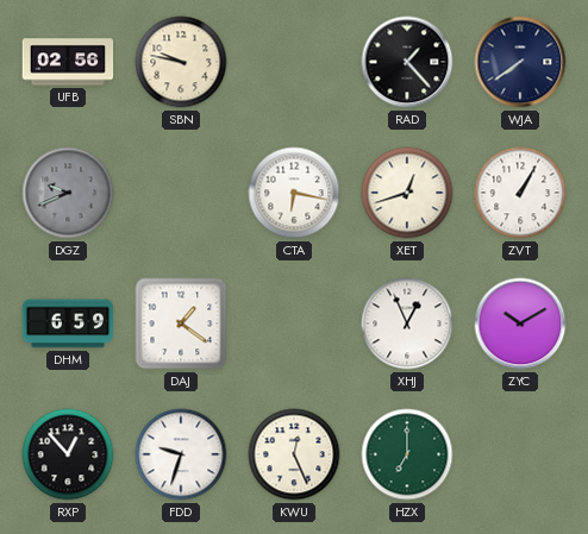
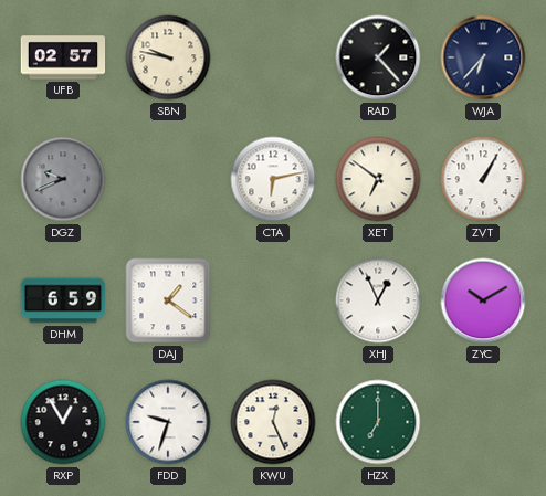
UFB: 02:56 -> 02:57
WJA: 7:39 -> 6:37
CTA: 6:17 -> 6:13
XET: 12:42 -> 6:51
RXP: 12:53 -> 12:55
